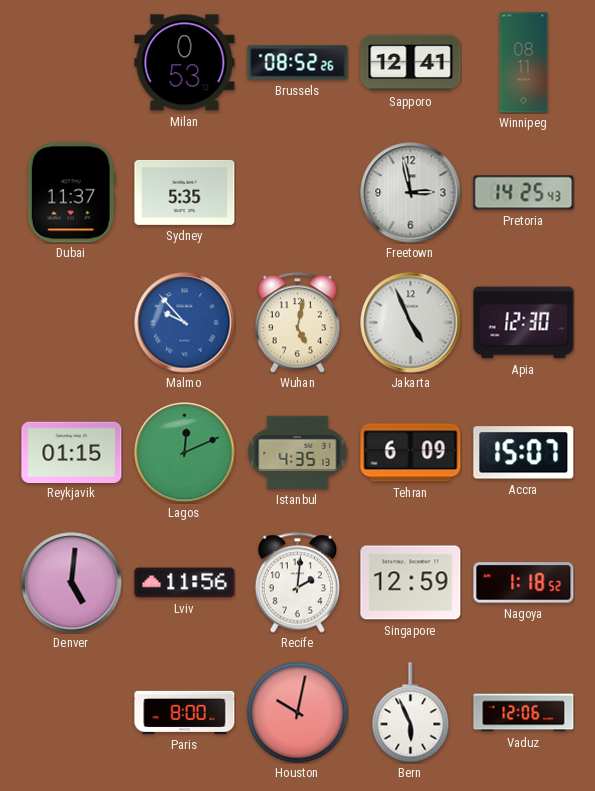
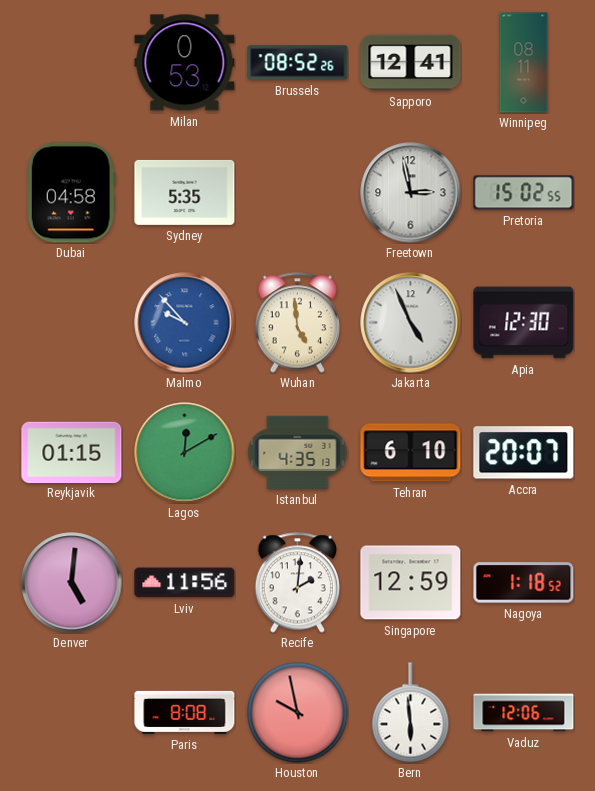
Dubai: 11:37 -> 04:58
Pretoria: 14:25 -> 15:02
Wuhan: 5:02 -> 4:59
Lagos: 12:11 -> 12:10
Tehran: 6:09 -> 6:10
Accra: 15:07 -> 20:07
Paris: 8:00 -> 8:08
Houston: 10:02 -> 9:58
Bern: 5:56 -> 5:59
